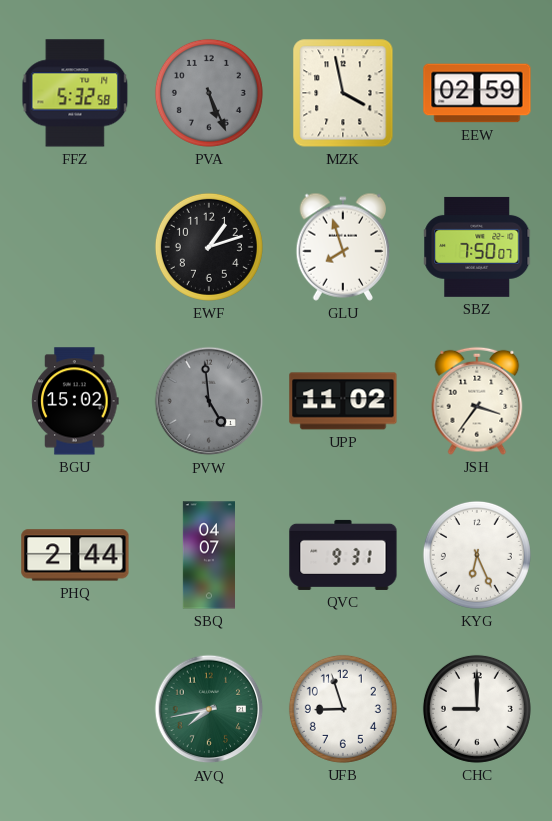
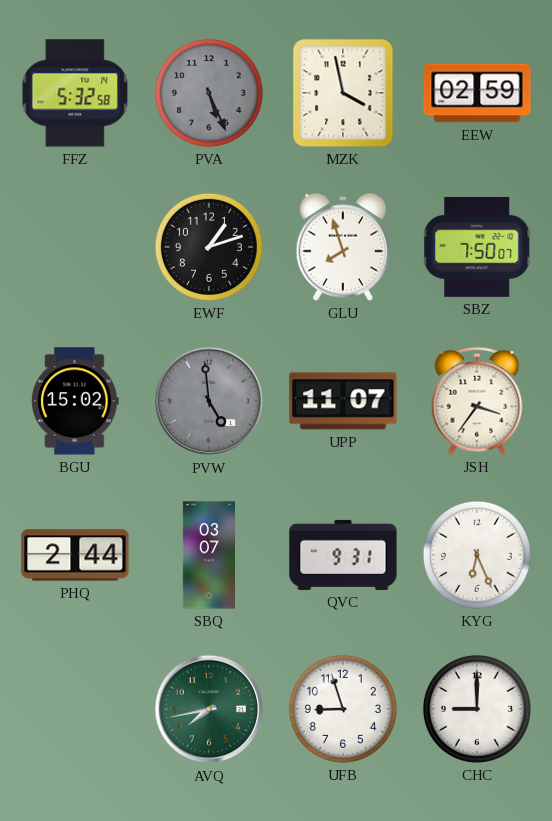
UPP: 11:02 -> 11:07
SBQ: 04:07 -> 03:07
